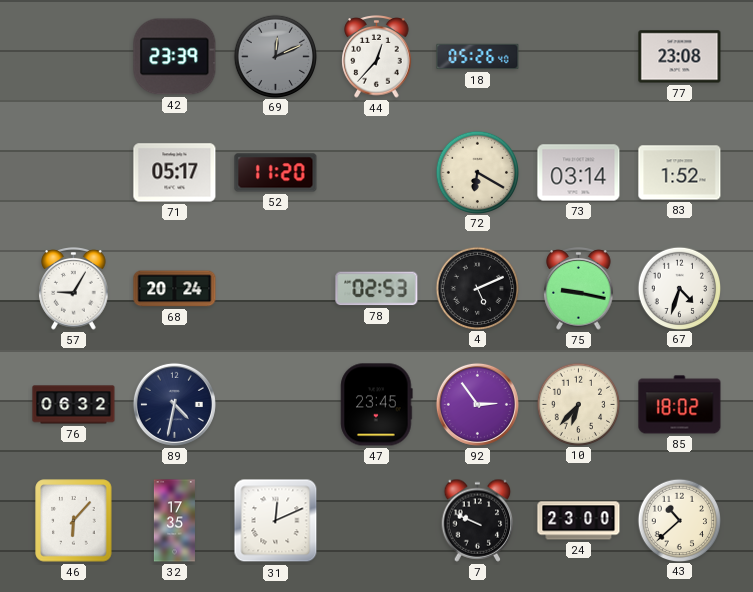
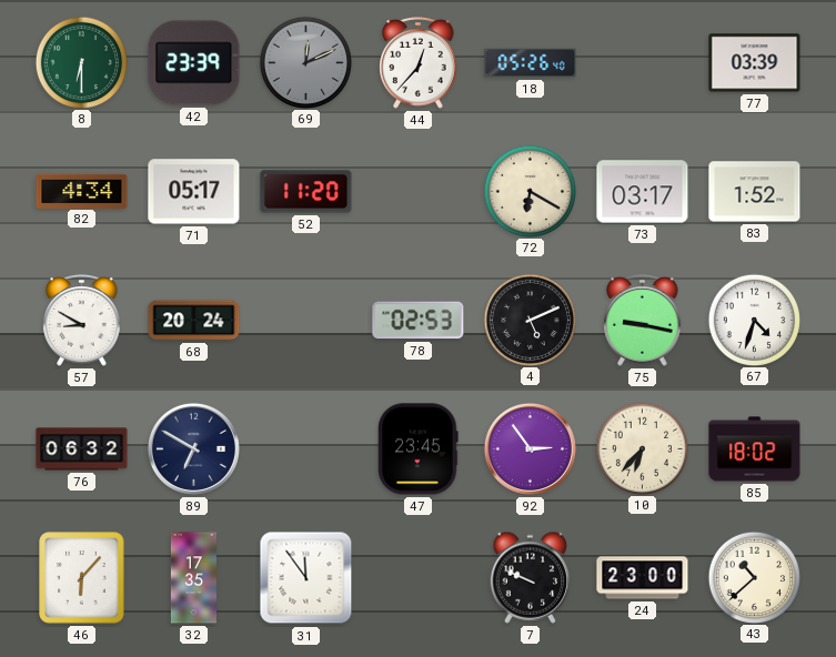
8: none -> 6:30
77: 23:08 -> 03:39
82: none -> 4:34
73: 03:14 -> 03:17
57: 9:05 -> 8:50
89: 4:32 -> 6:50
31: 12:11 -> 11:54
